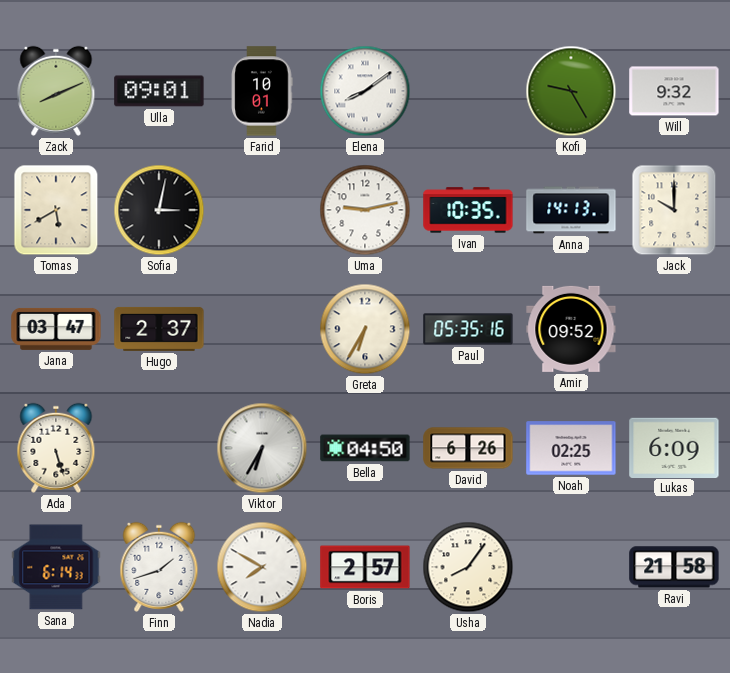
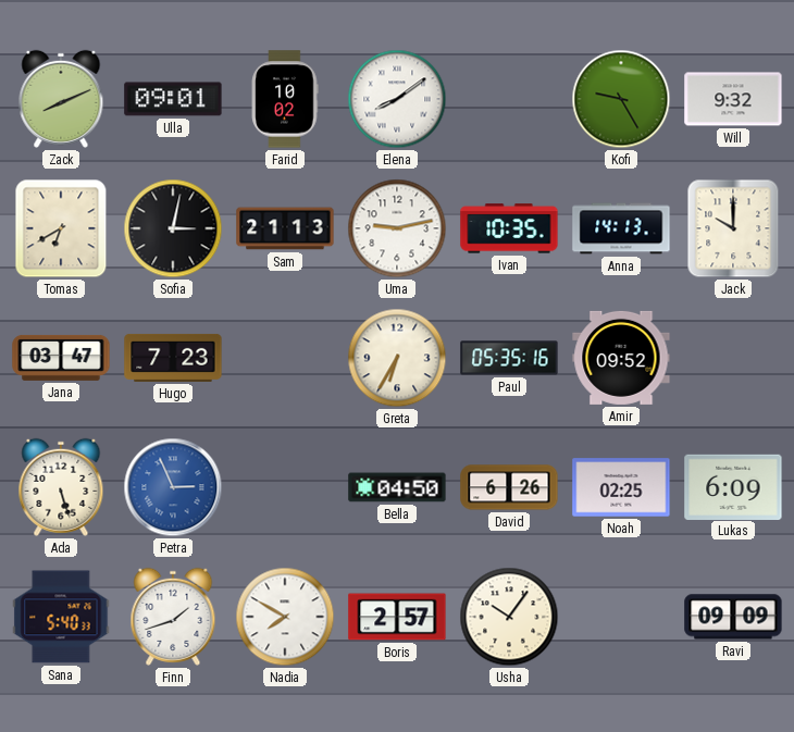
Farid: 10:01 -> 10:02
Tomas: 5:40 -> 6:40
Sam: none -> 21:13
Hugo: 2:37 -> 7:23
Petra: none -> 2:56
Viktor: 6:35 -> none
Sana: 6:14 -> 5:40
Usha: 8:06 -> 10:06
Ravi: 21:58 -> 09:09
